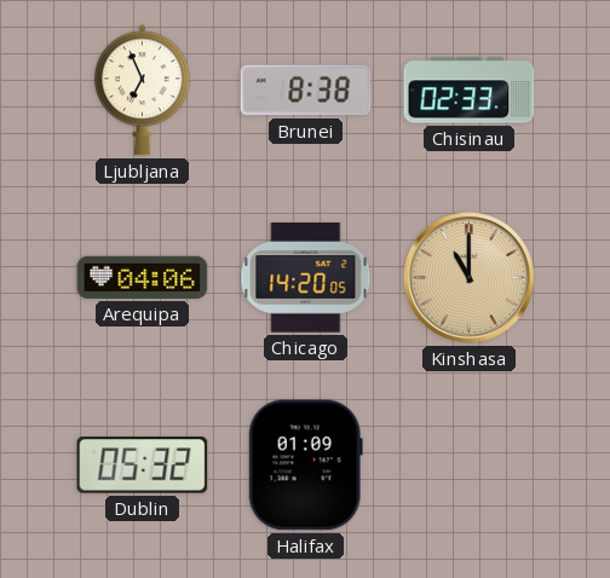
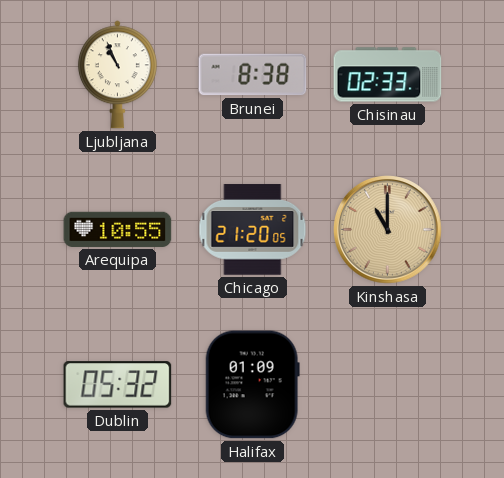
Ljubljana: 6:56 -> 10:56
Arequipa: 04:06 -> 10:55
Chicago: 14:20 -> 21:20
